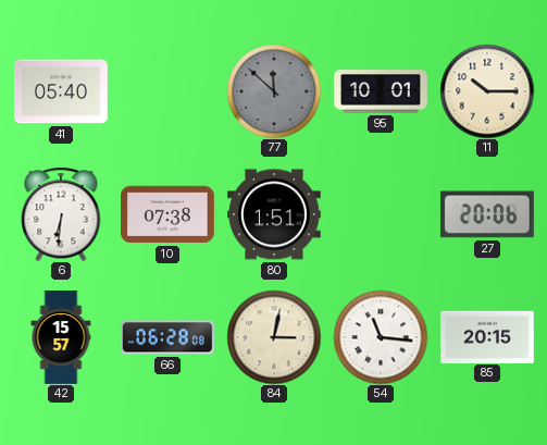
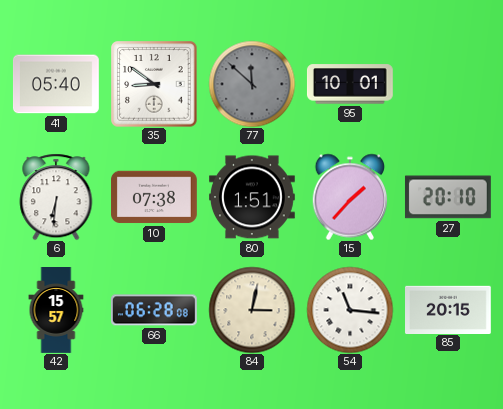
35: none -> 8:51
11: 10:15 -> none
15: none -> 1:37
27: 20:06 -> 20:10
